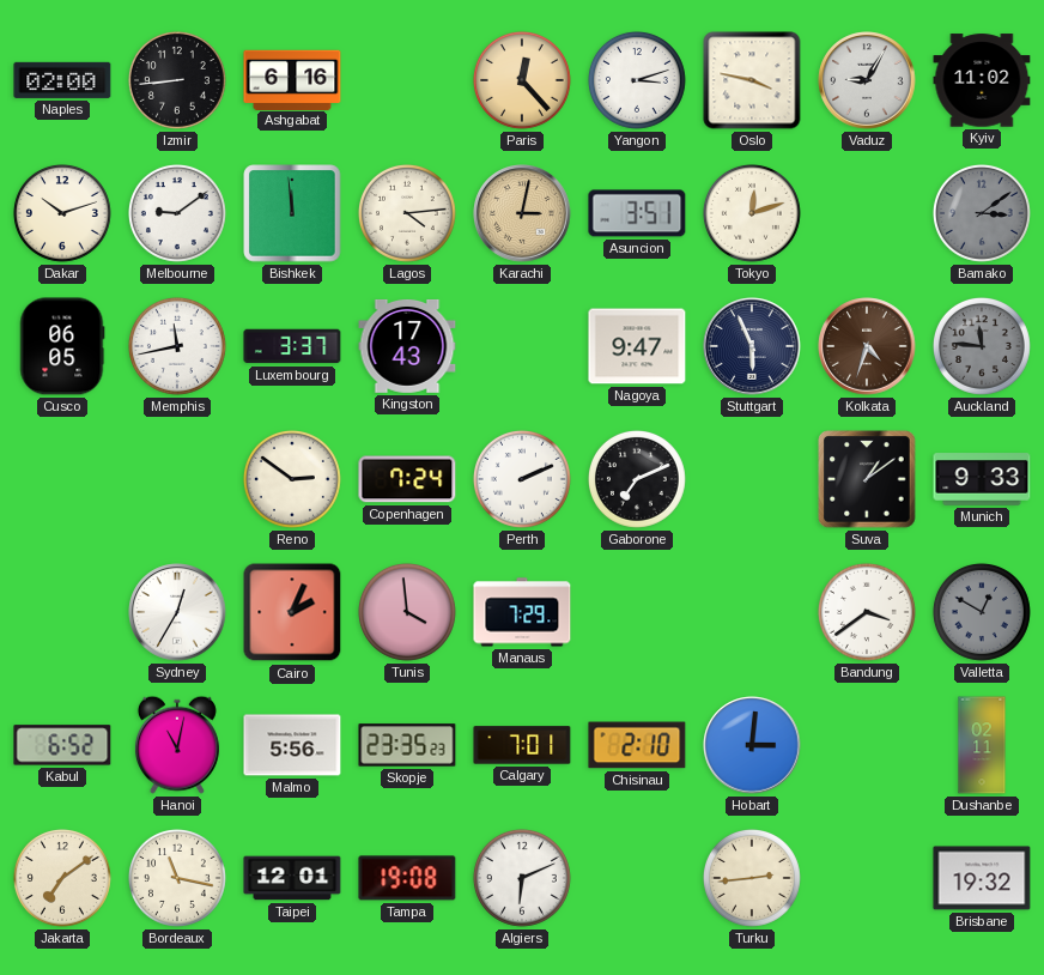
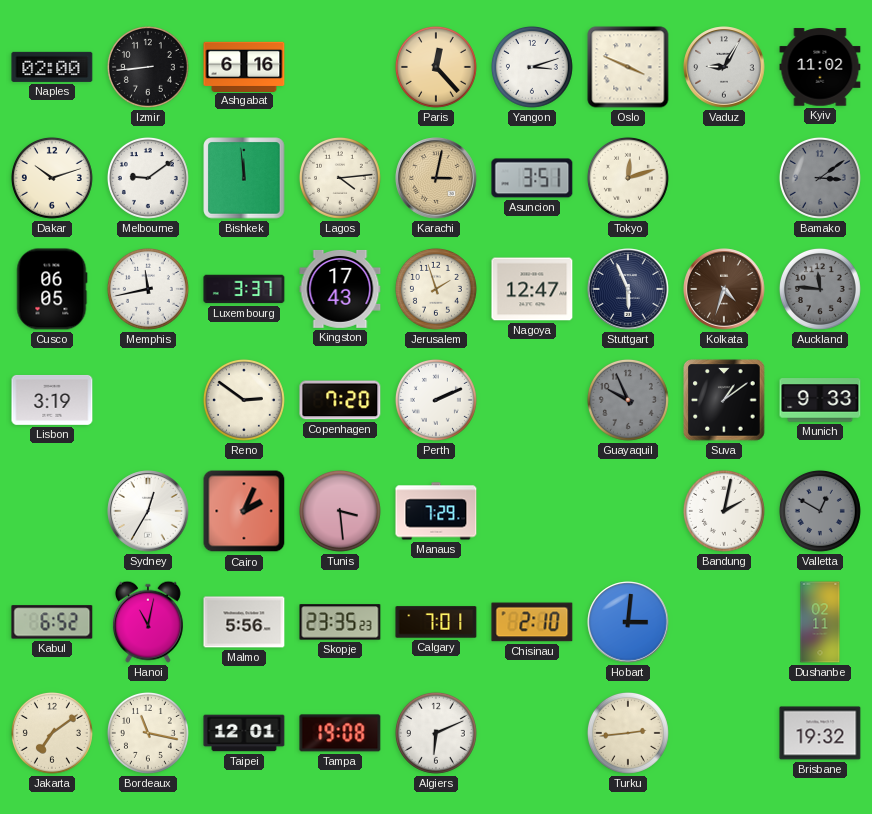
Oslo: 3:47 -> 3:49
Jerusalem: none -> 1:57
Nagoya: 9:47 -> 12:47
Lisbon: none -> 3:19
Copenhagen: 7:24 -> 7:20
Gaborone: 7:11 -> none
Guayaquil: none -> 9:56
Tunis: 3:59 -> 3:29
Bandung: 3:39 -> 2:02
